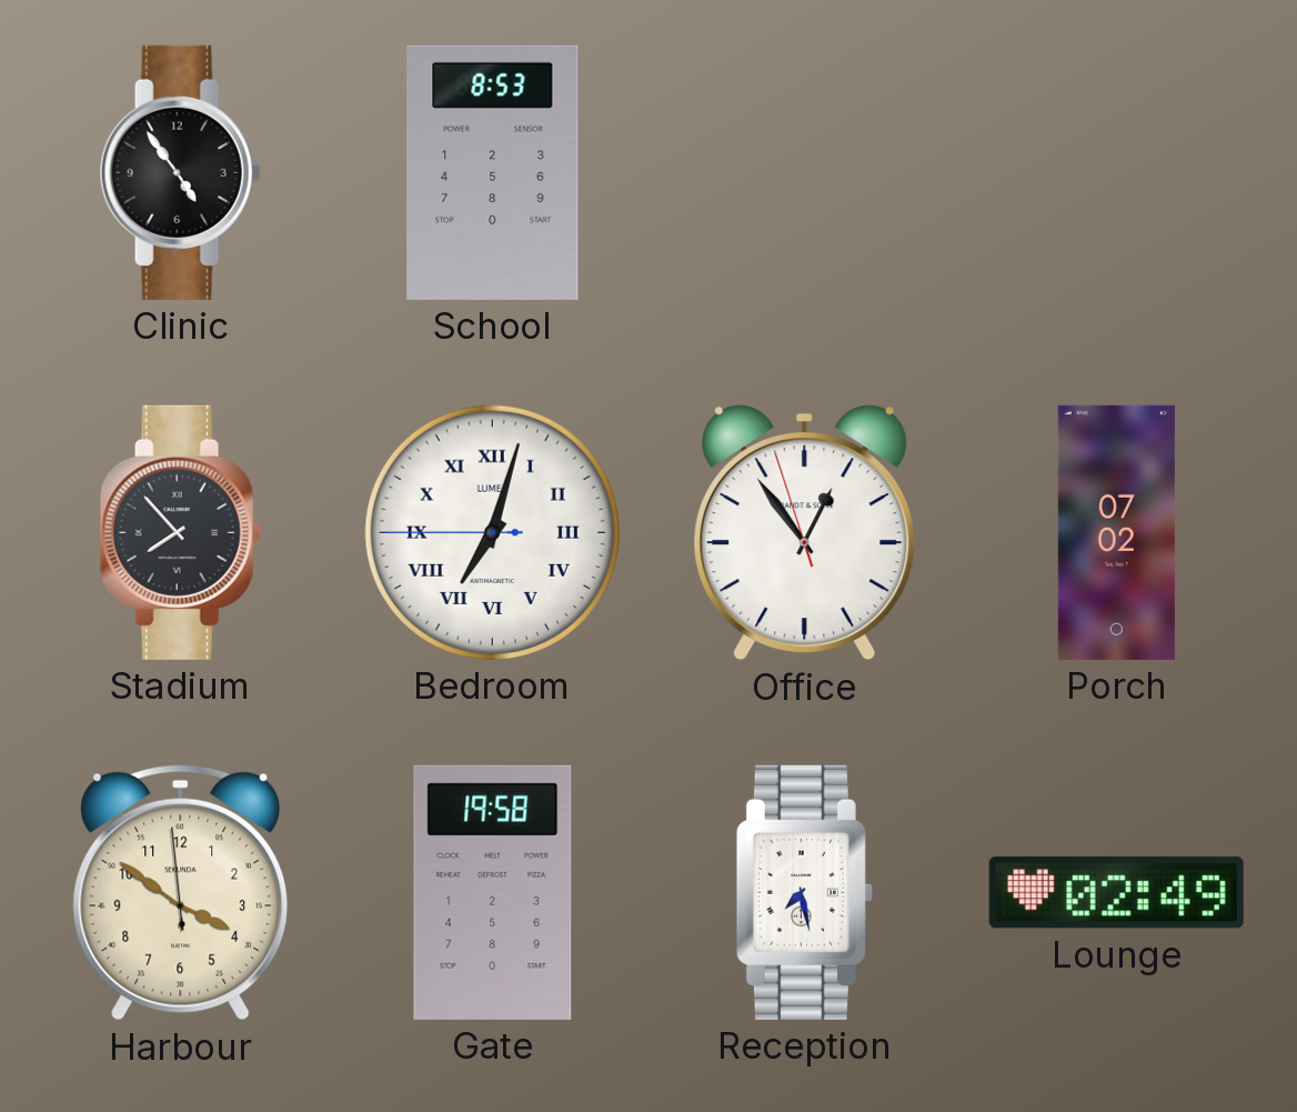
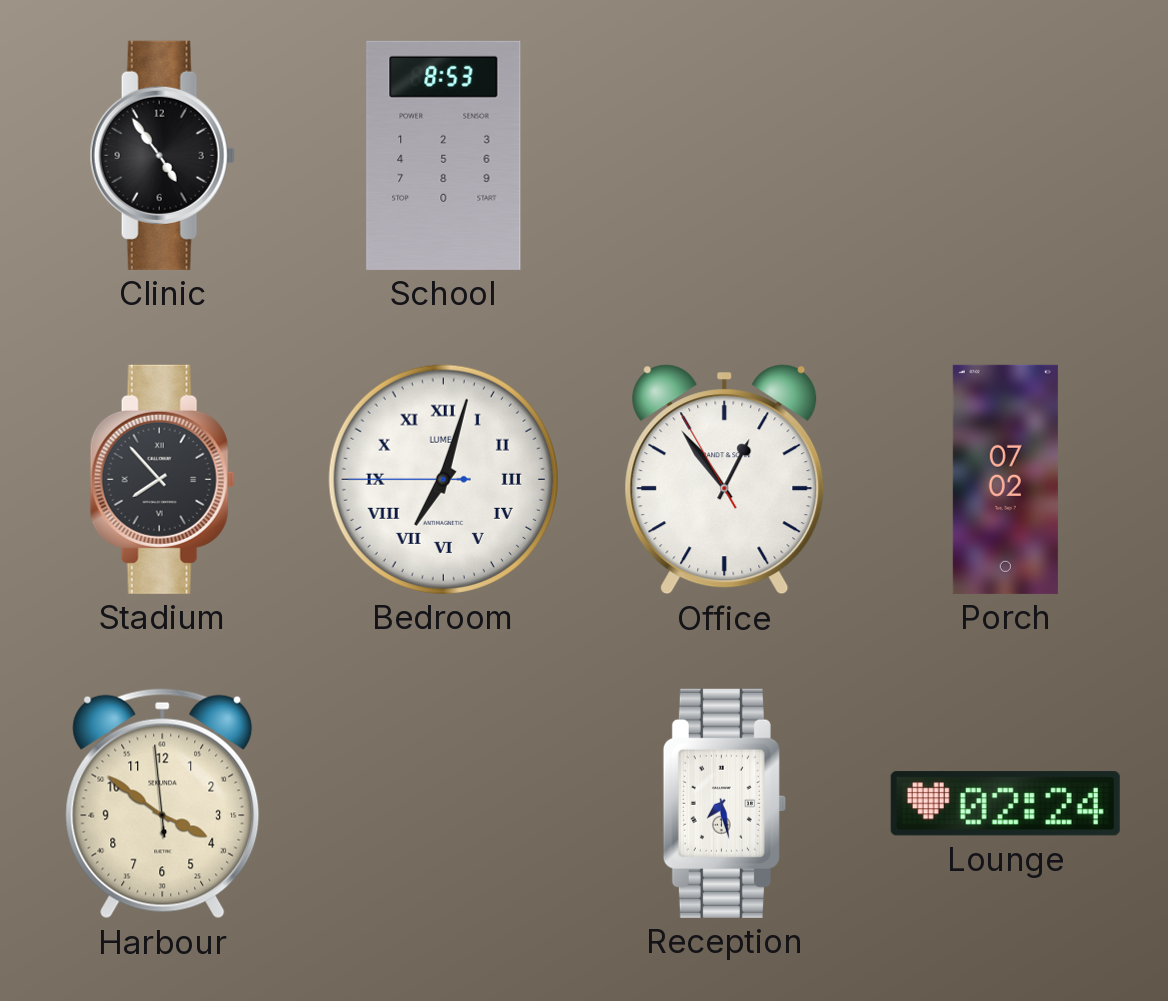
Office: 12:53:57 -> 12:53:55
Gate: 19:58 -> none
Lounge: 02:49 -> 02:24
